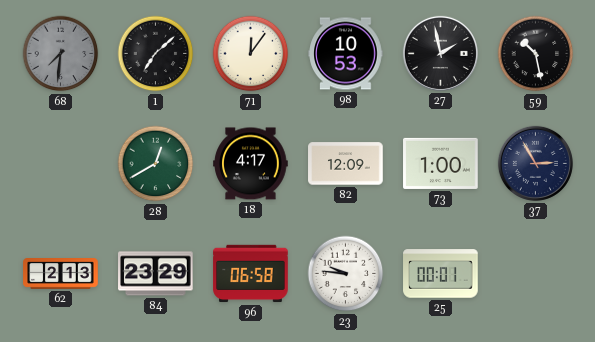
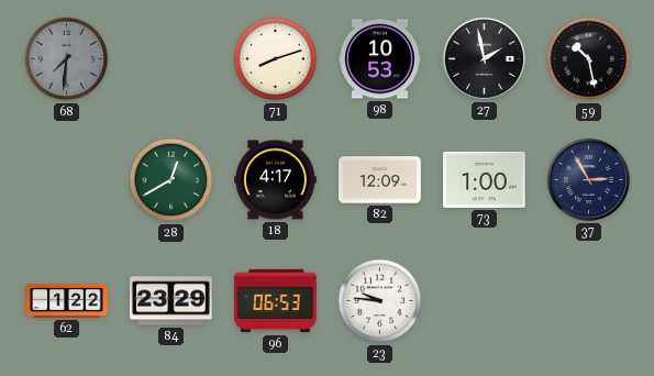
1: 7:08 -> none
71: 12:06 -> 8:12
62: 2:13 -> 1:22
96: 06:58 -> 06:53
25: 00:01 -> none
